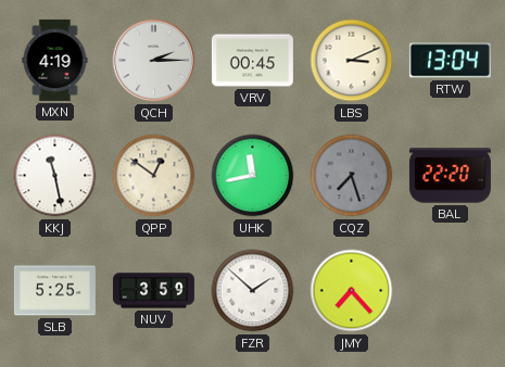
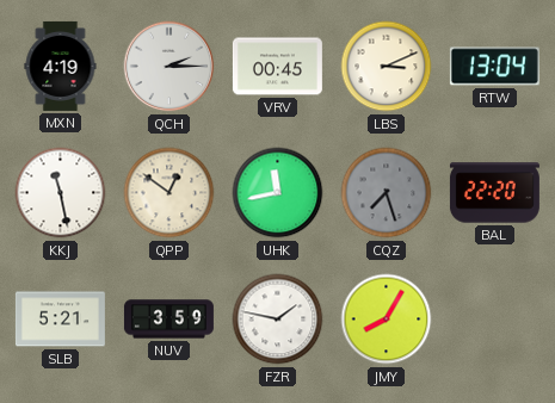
SLB: 5:25 -> 5:21
FZR: 1:52 -> 1:47
JMY: 7:23 -> 8:05
